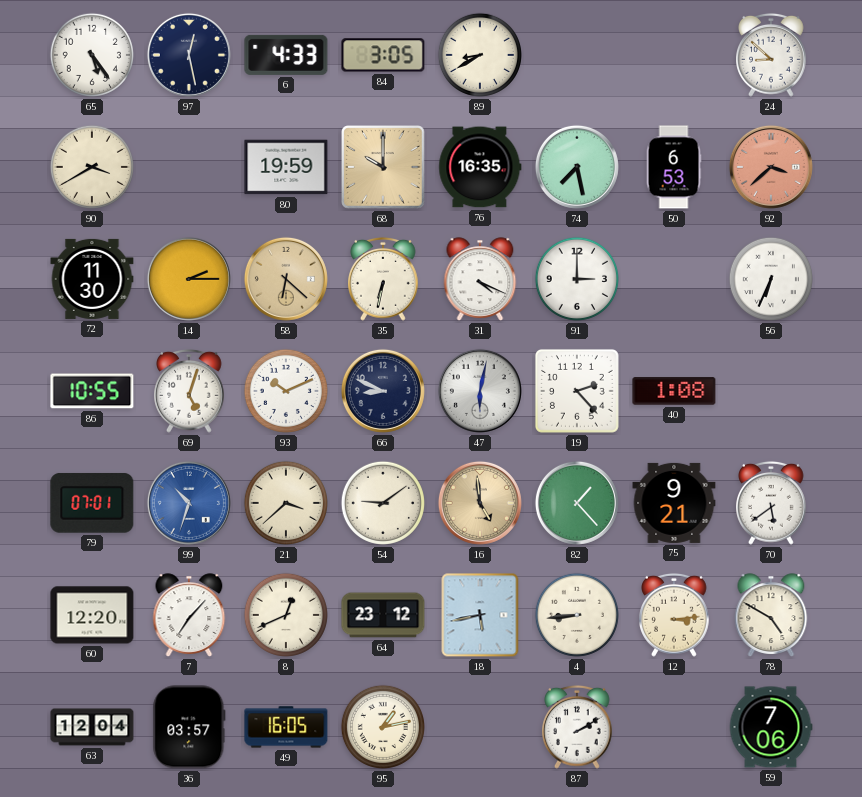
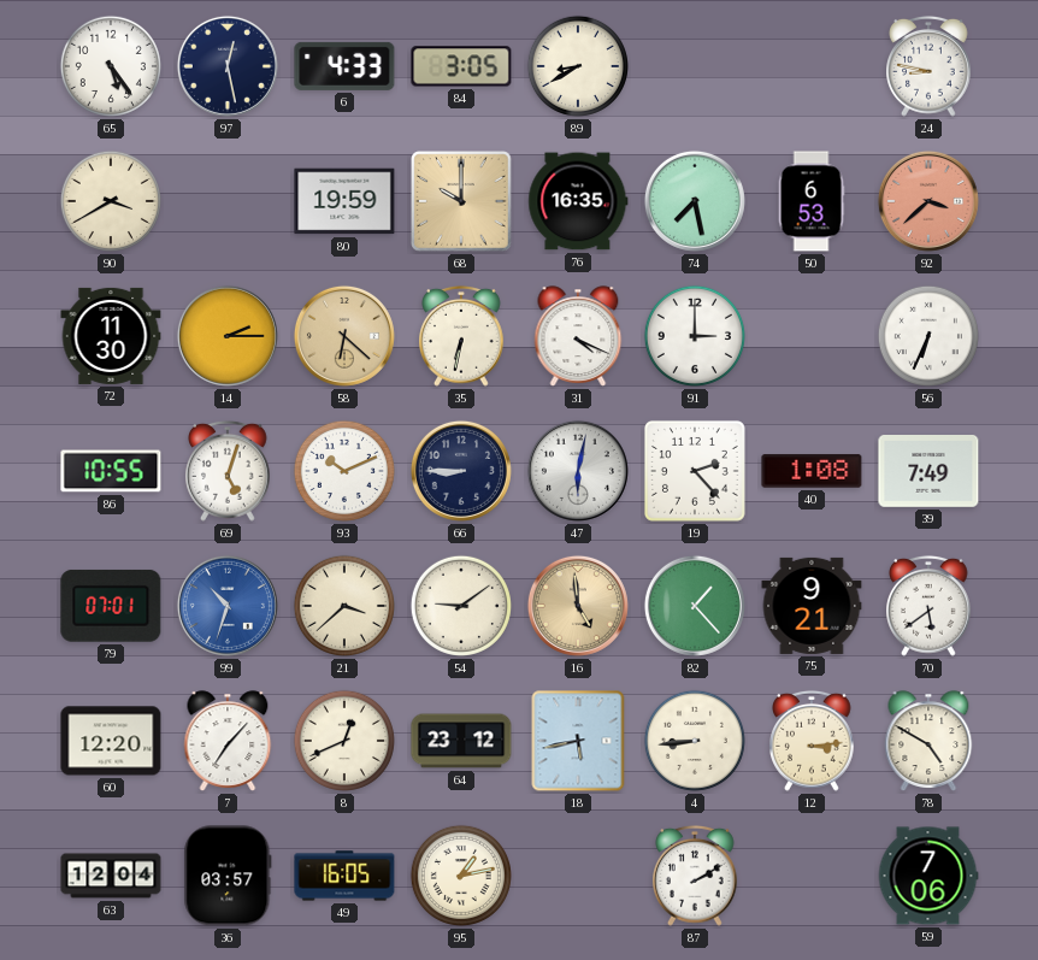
24: 8:52 -> 8:47
66: 8:49 -> 8:45
39: none -> 7:49
